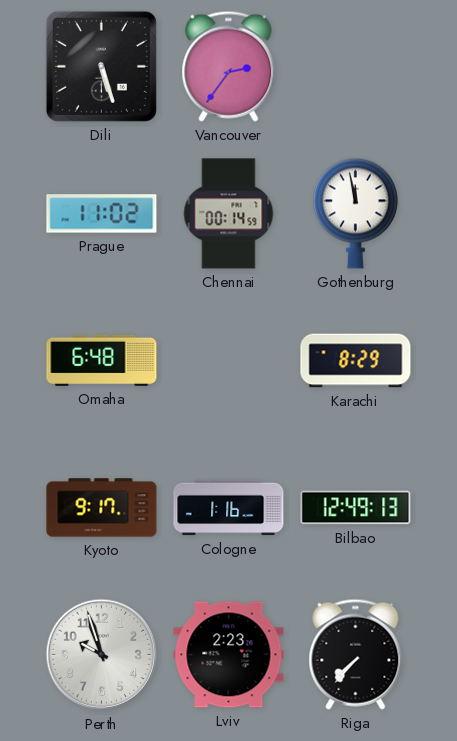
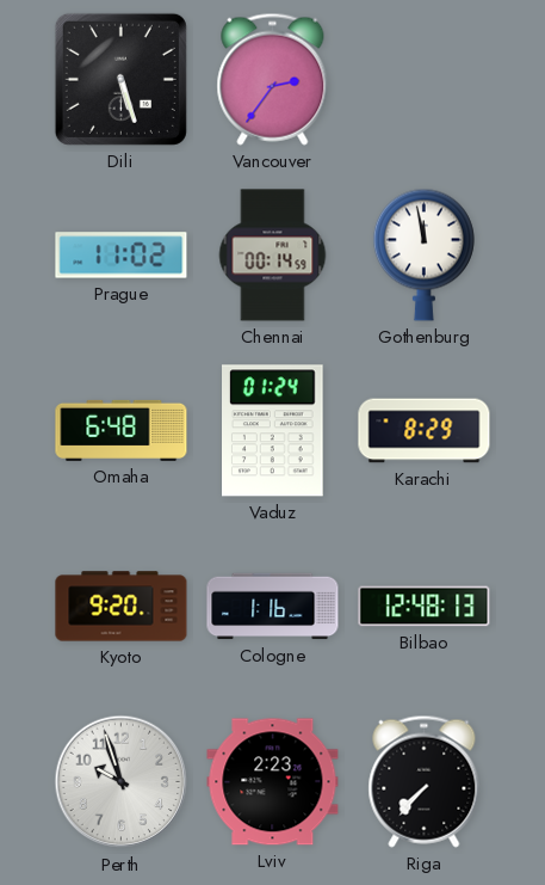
Vaduz: none -> 01:24
Kyoto: 9:17 -> 9:20
Bilbao: 12:49 -> 12:48
